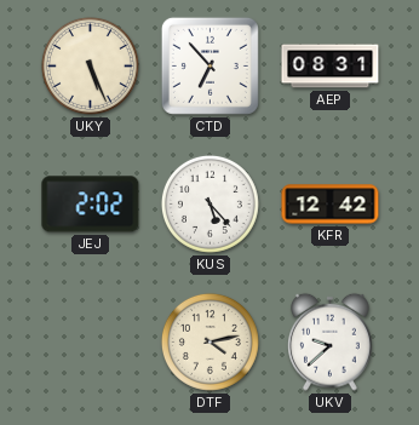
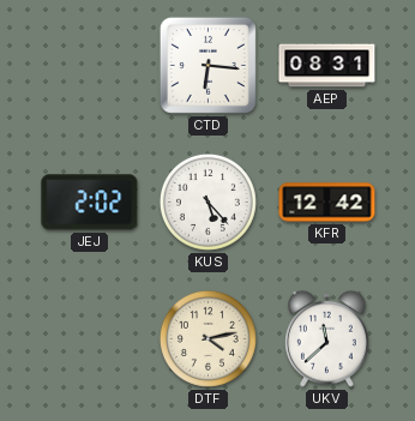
UKY: 5:26 -> none
CTD: 6:53 -> 6:16
UKV: 9:38 -> 11:38
